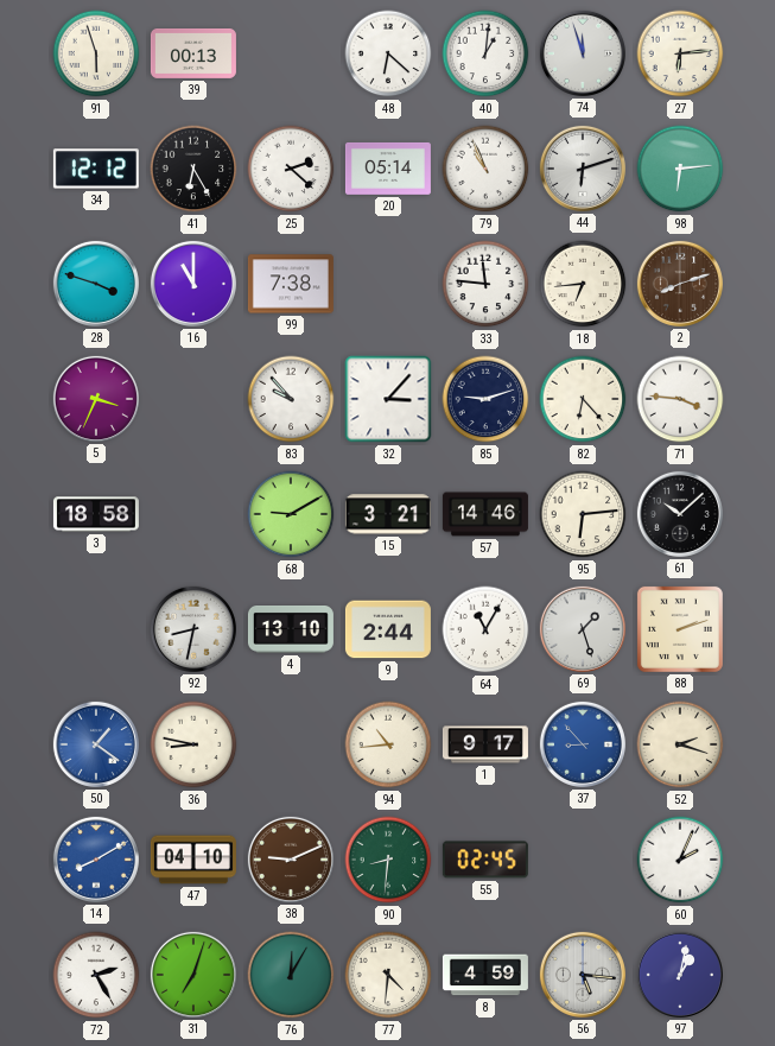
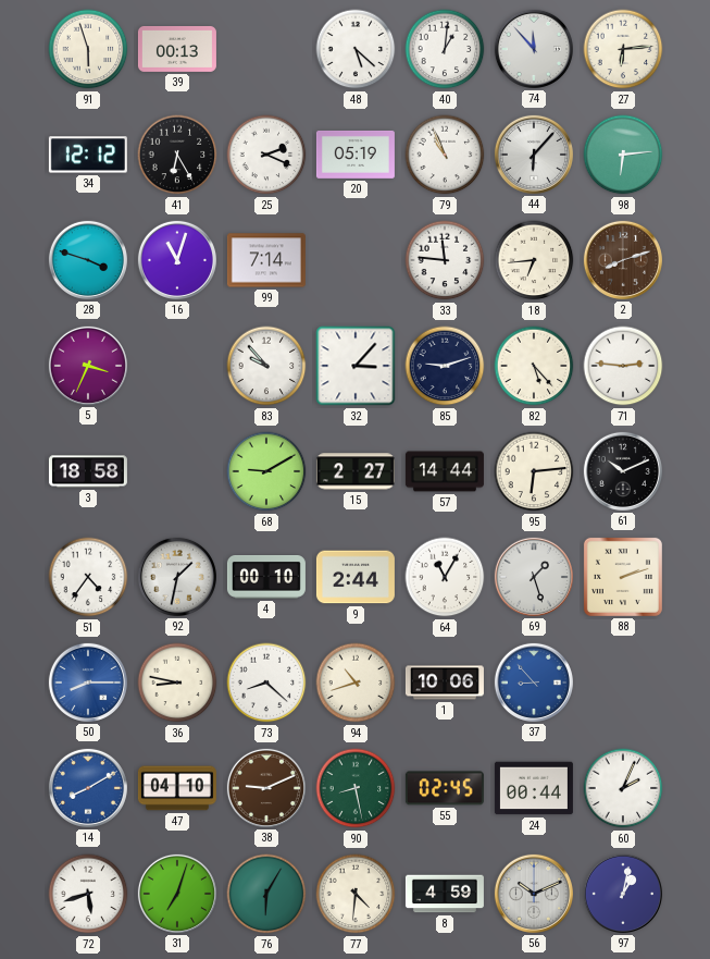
48: 6:22 -> 5:22
74: 11:57 -> 11:53
25: 2:22 -> 2:19
20: 05:14 -> 05:19
44: 6:12 -> 6:07
16: 11:00 -> 11:03
99: 7:38 -> 7:14
82: 6:23 -> 5:23
71: 3:46 -> 2:46
15: 3:21 -> 2:27
57: 14:46 -> 14:44
61: 10:08 -> 10:11
51: none -> 4:36
92: 8:32 -> 1:32
4: 13:10 -> 00:10
50: 1:21 -> 8:15
73: none -> 8:22
94: 10:44 -> 10:42
1: 9:17 -> 10:06
52: 2:18 -> none
90: 8:31 -> 8:28
24: none -> 00:44
72: 2:25 -> 5:42
76: 12:05 -> 6:05
56: 5:16 -> 10:11
